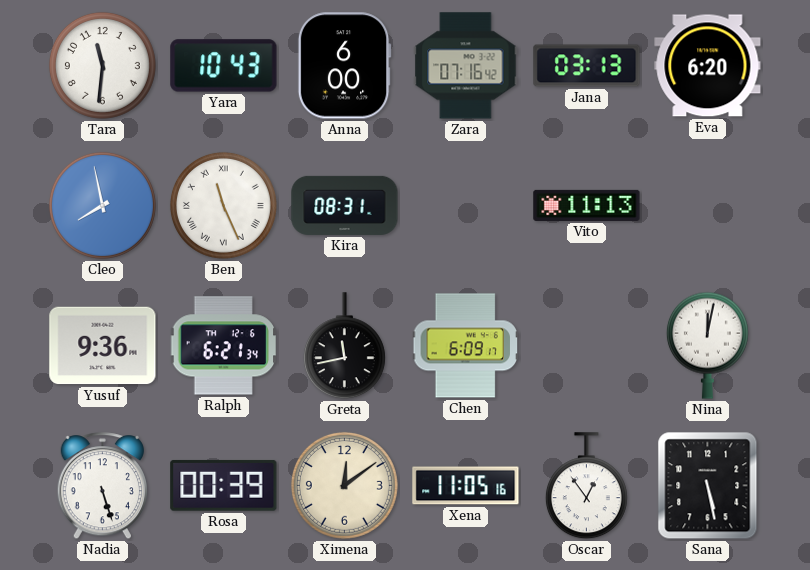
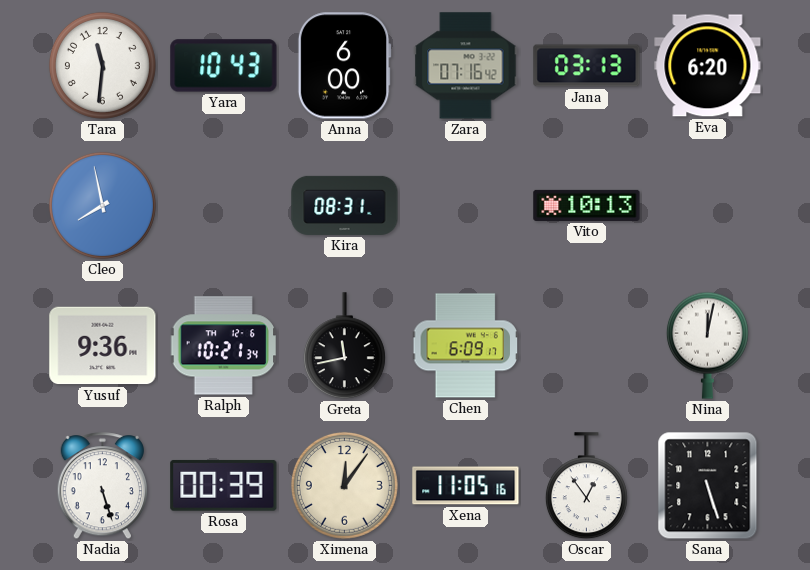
Ben: 11:26 -> none
Vito: 11:13 -> 10:13
Ralph: 6:21 -> 10:21
Ximena: 12:09 -> 12:06
Sana: 5:28 -> 5:27
